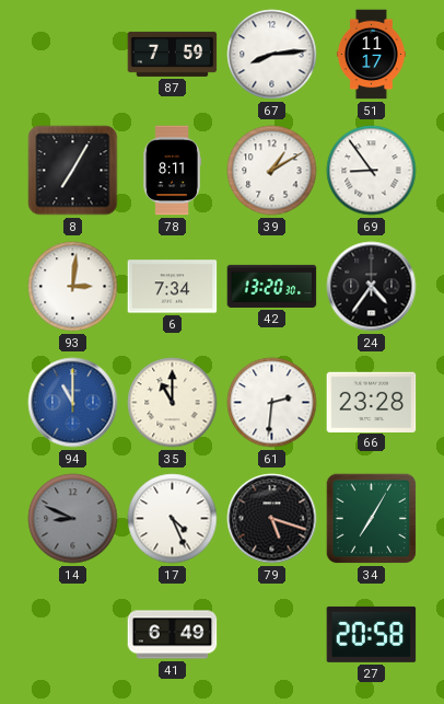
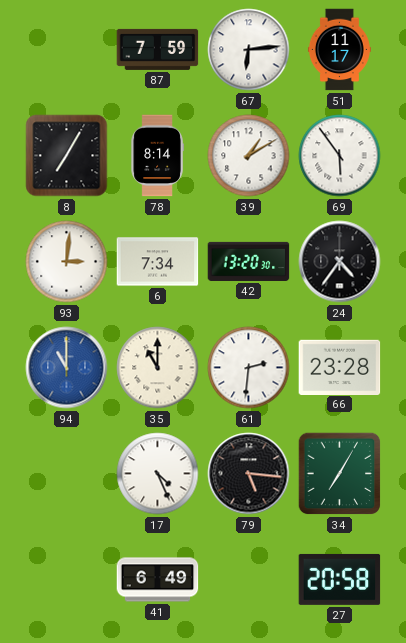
67: 8:14 -> 6:14
78: 8:11 -> 8:14
69: 8:54 -> 5:54
14: 8:49 -> none
79: 5:18 -> 5:16
